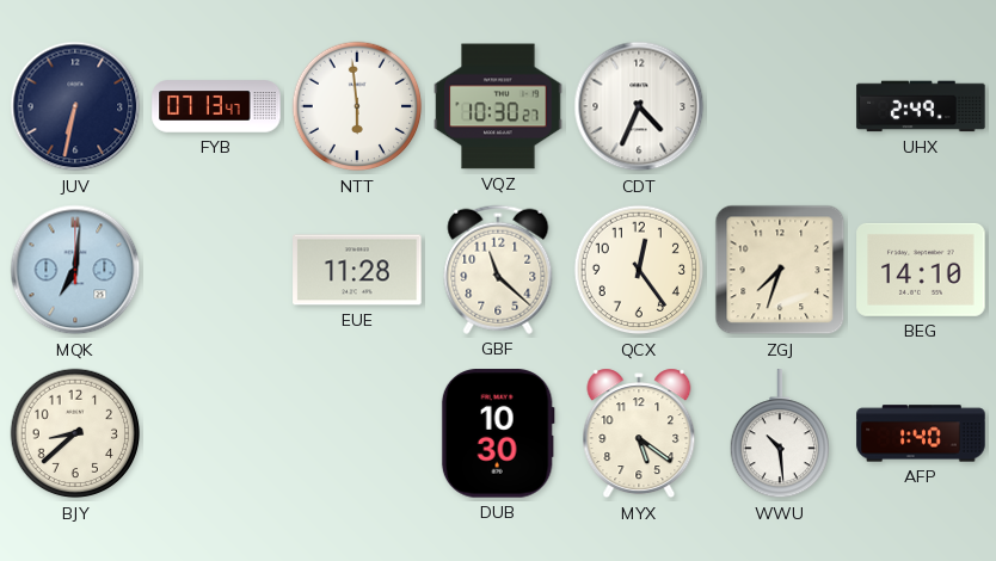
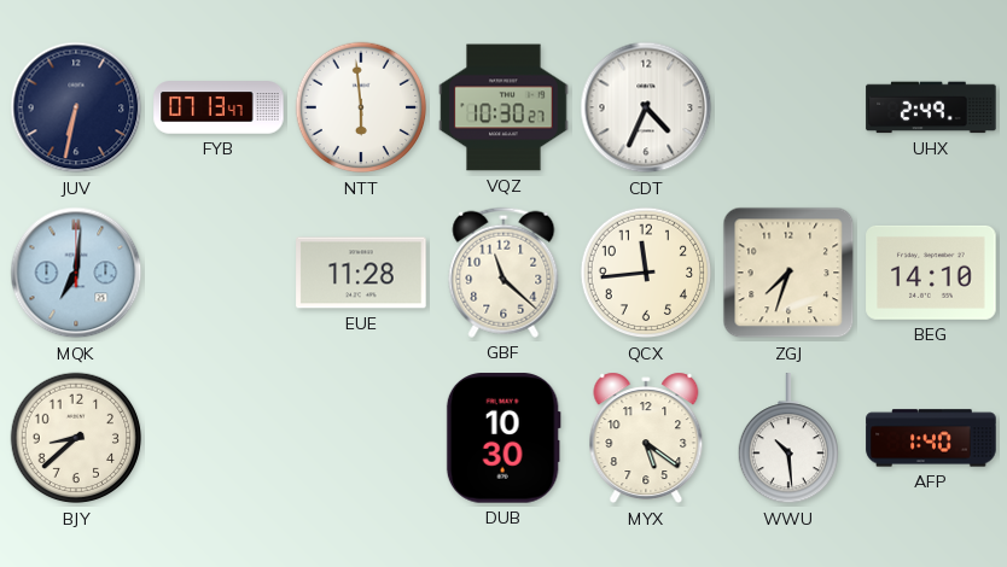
QCX: 12:24 -> 11:44
